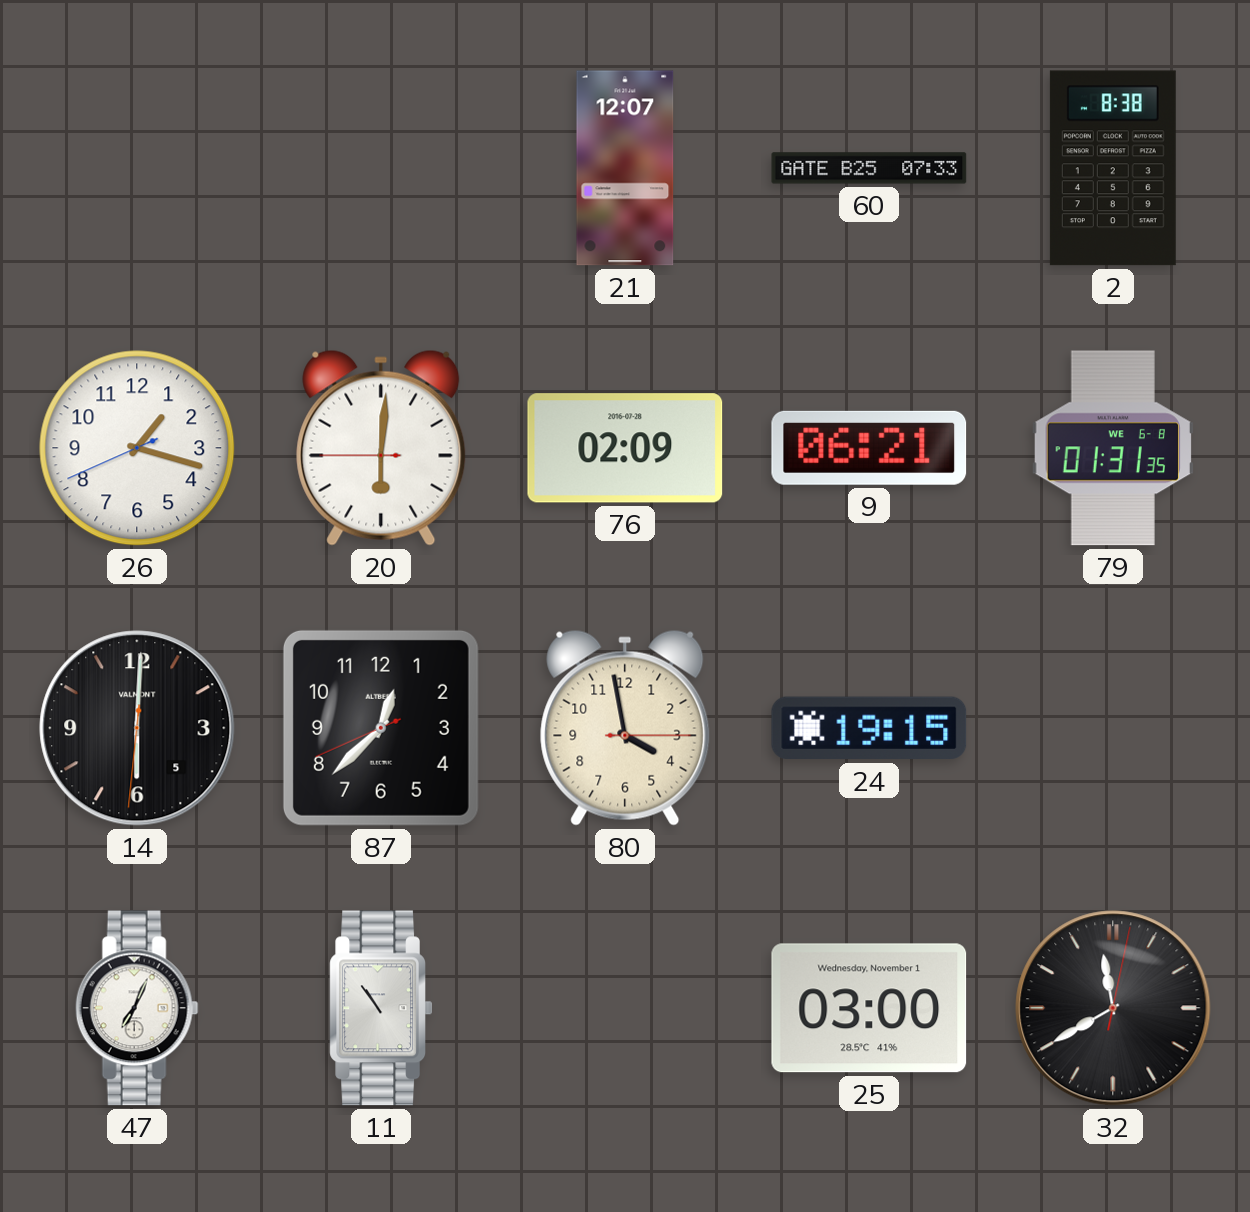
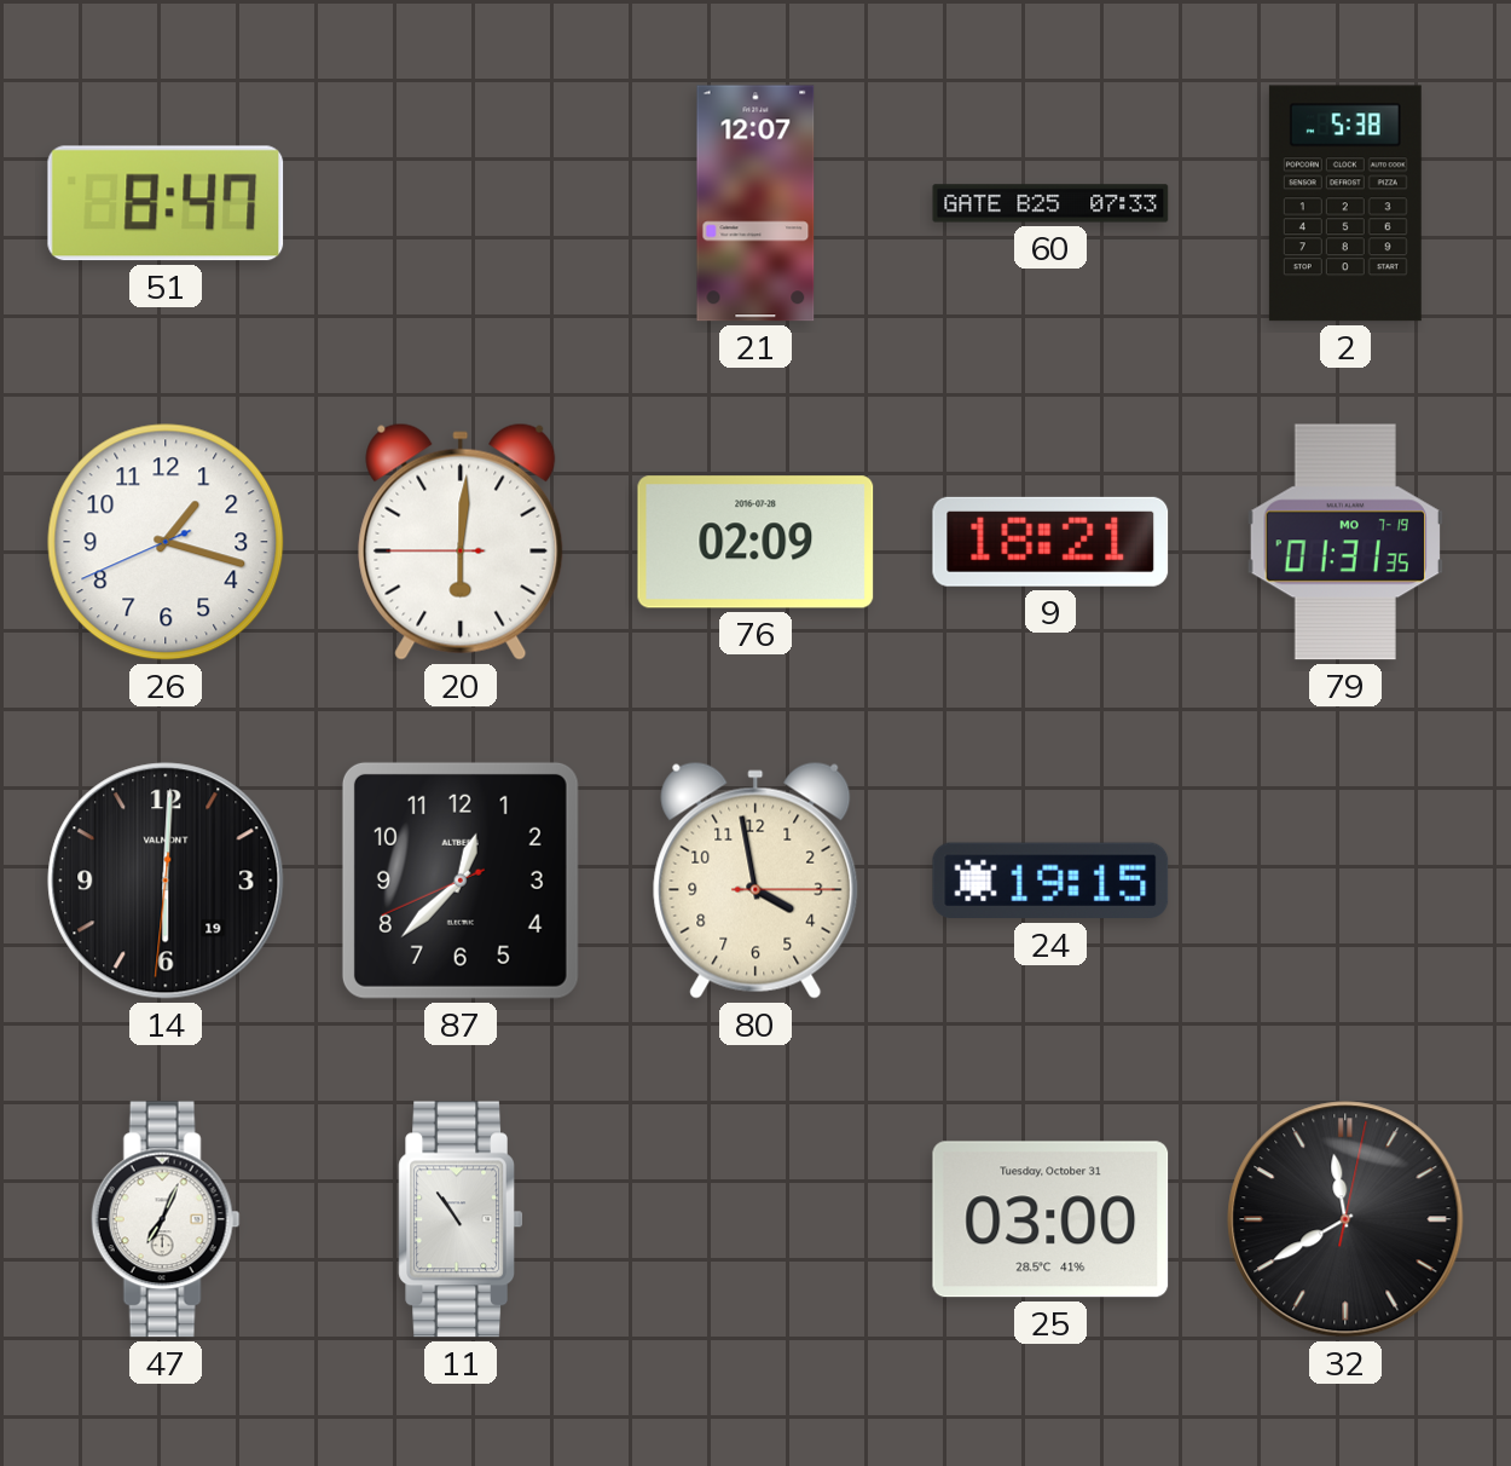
51: none -> 8:47
2: 8:38 -> 5:38
9: 06:21 -> 18:21
79 date: WE 6-8 -> MO 7-19
14 date: 5 -> 19
25 date: Wednesday, November 1 -> Tuesday, October 31
